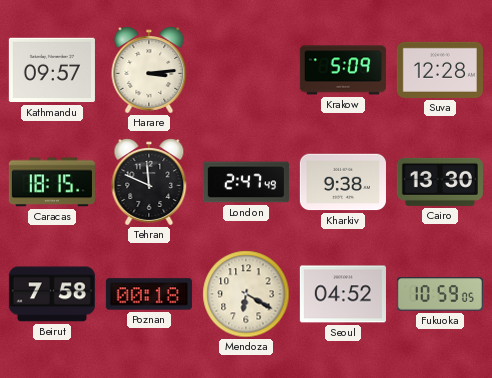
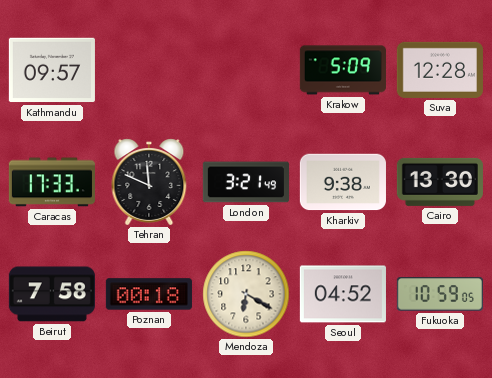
Harare: 3:14 -> none
Caracas: 18:15 -> 17:33
London: 2:47 -> 3:21
